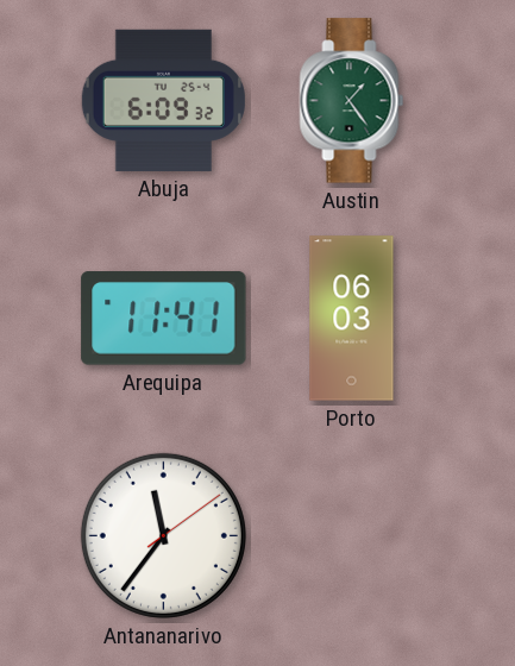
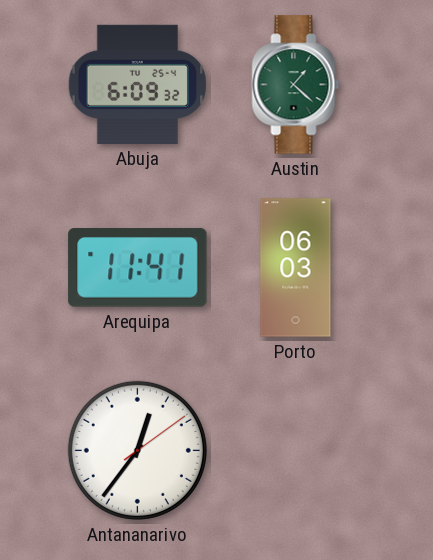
Austin: 1:24 -> 1:22
Antananarivo: 11:36 -> 12:36
